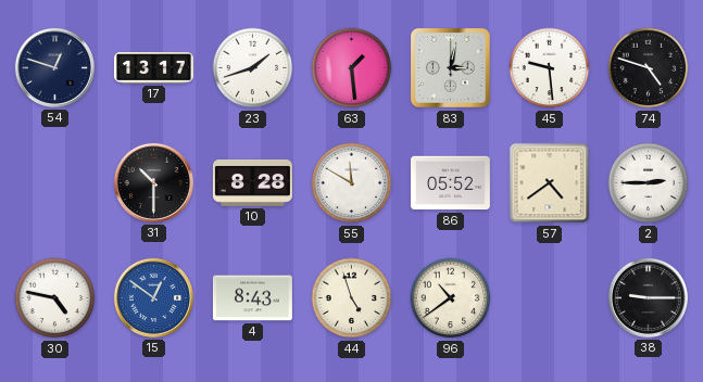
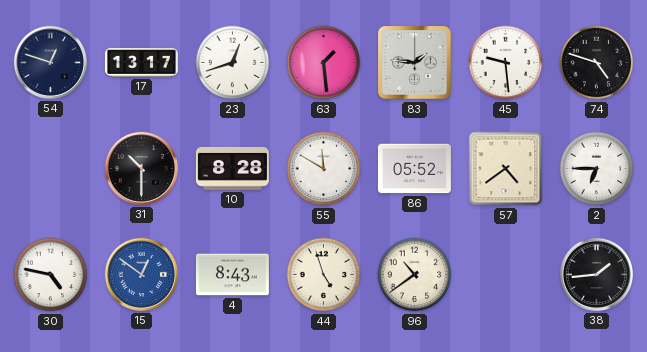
23: 1:42 -> 12:42
83: 3:02 -> 1:46
2: 2:45 -> 6:45
38: 9:15 -> 1:44
